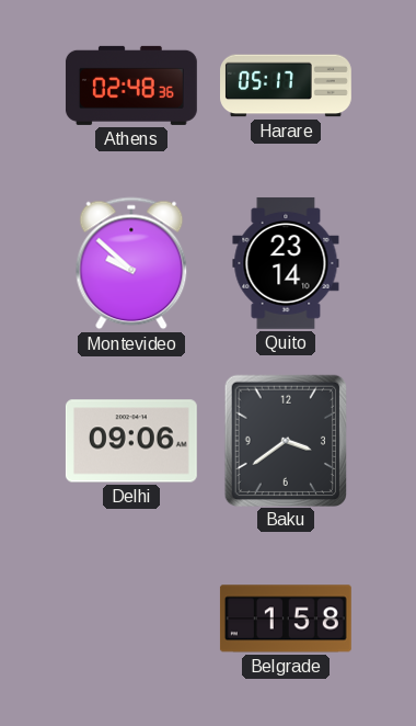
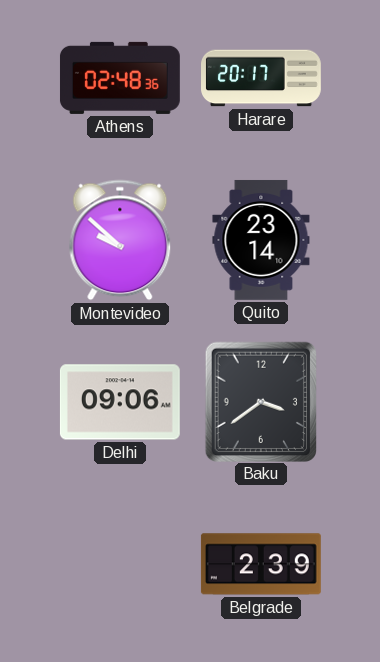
Harare: 05:17 -> 20:17
Belgrade: 1:58 -> 2:39
